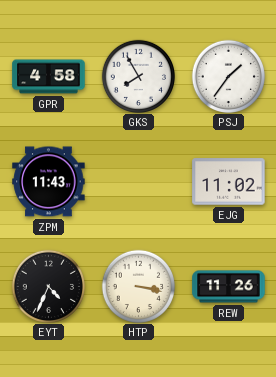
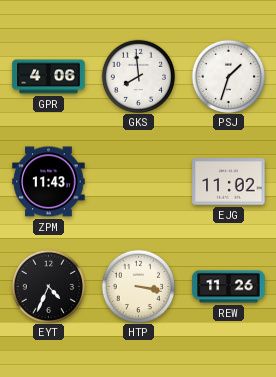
GPR: 4:58 -> 4:06
GKS: 7:55 -> 7:59
PSJ: 1:36 -> 1:33
